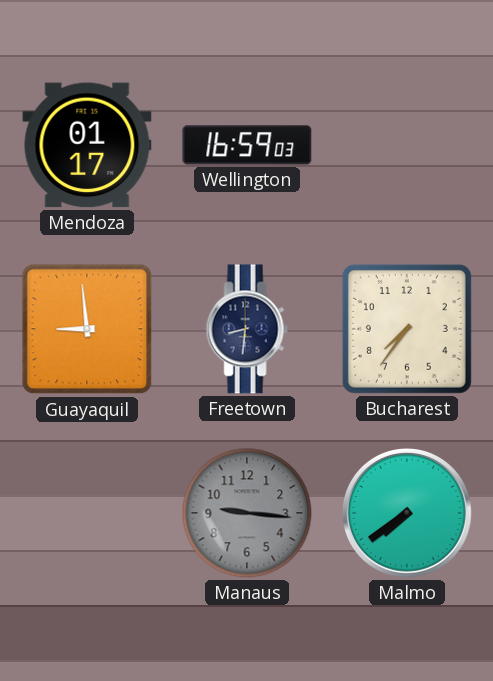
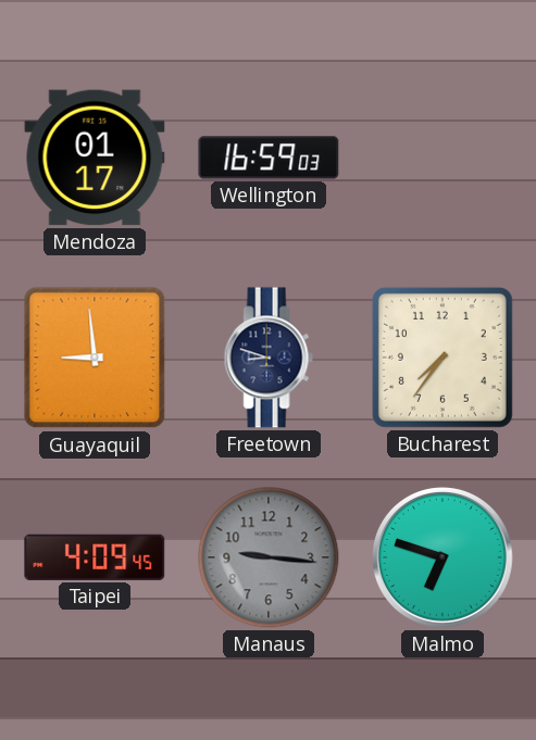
Freetown: 8:31 -> 8:48
Taipei: none -> 4:09
Malmo: 7:39 -> 6:48
